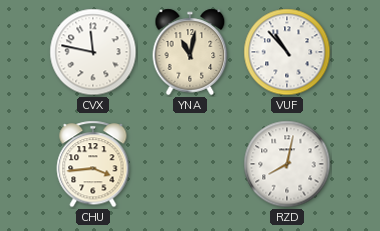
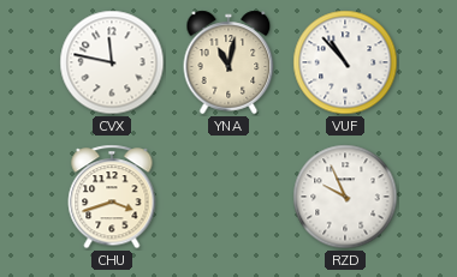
CHU: 3:44 -> 3:42
RZD: 8:02 -> 9:56
